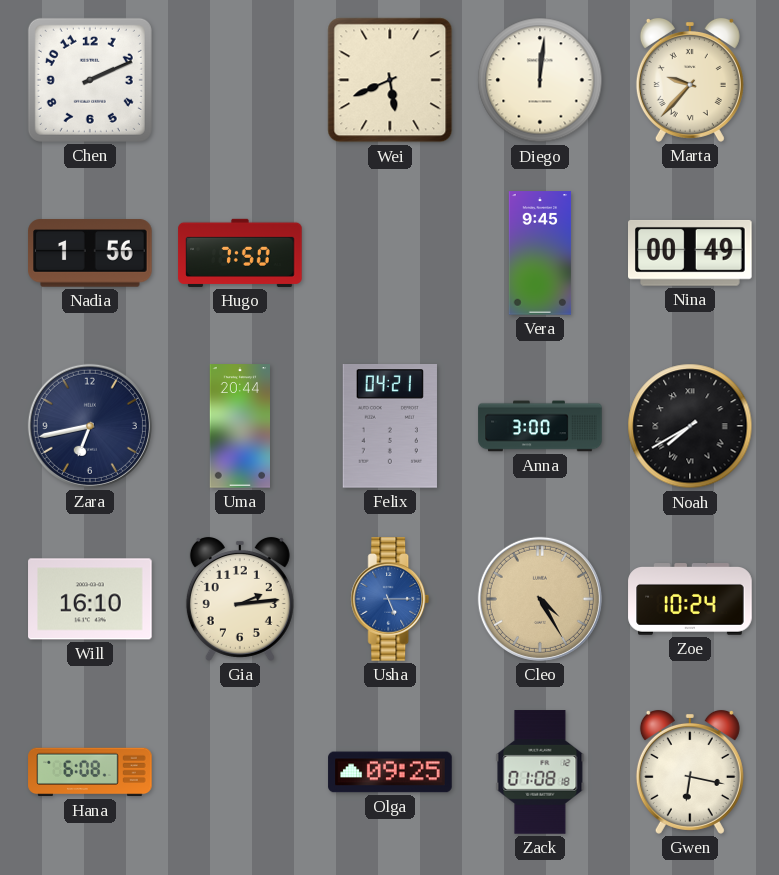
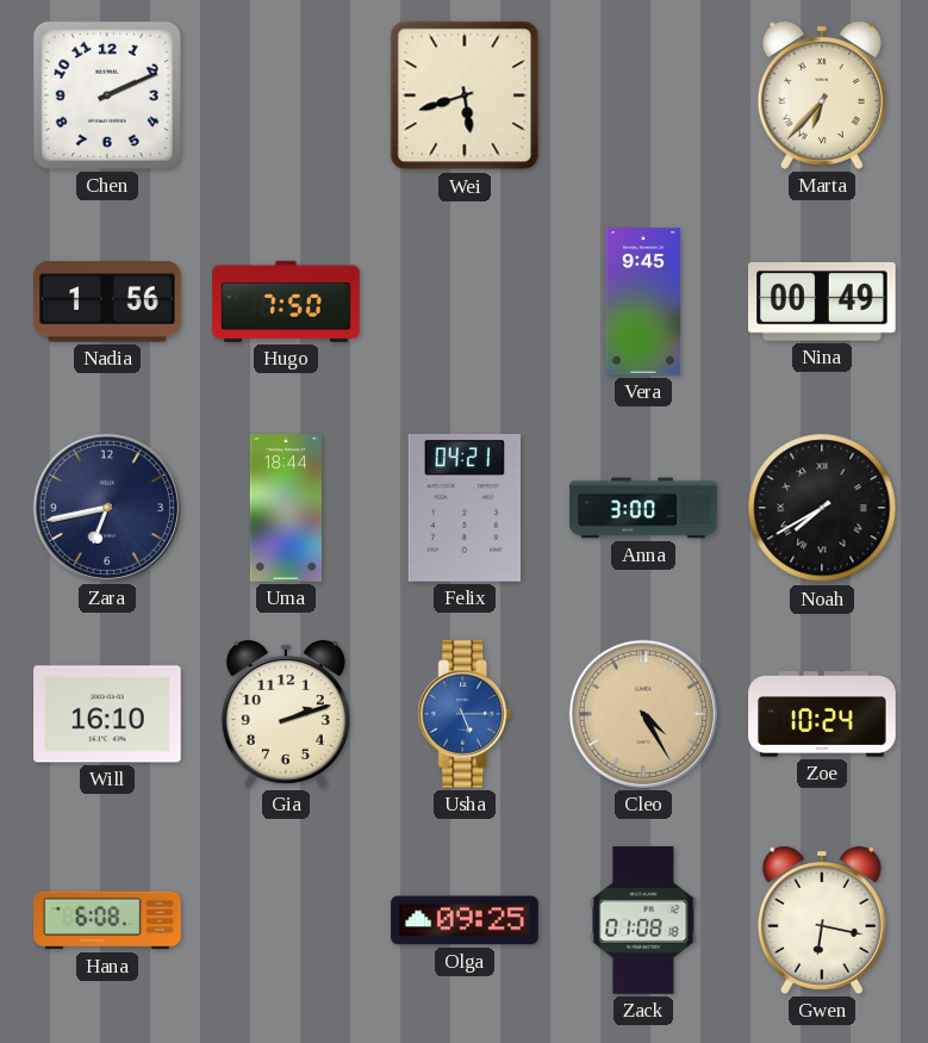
Wei: 5:41 -> 5:42
Diego: 12:01 -> none
Marta: 9:37 -> 6:37
Uma: 20:44 -> 18:44
Gia: 2:14 -> 2:12
